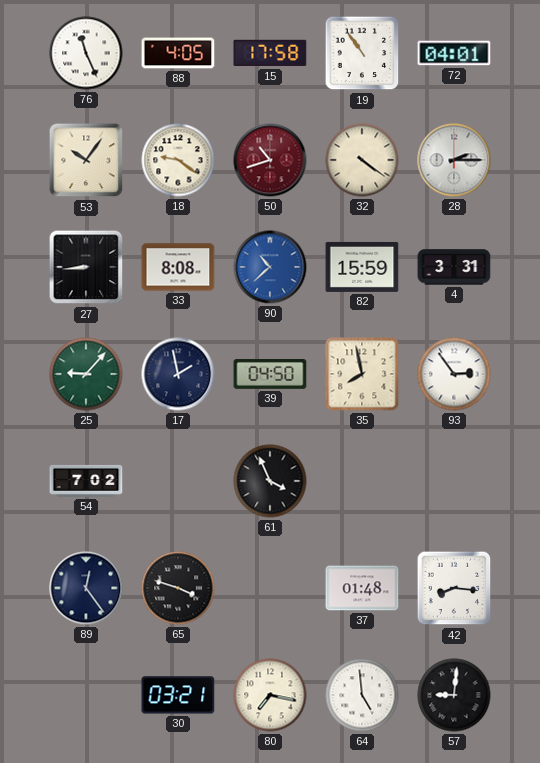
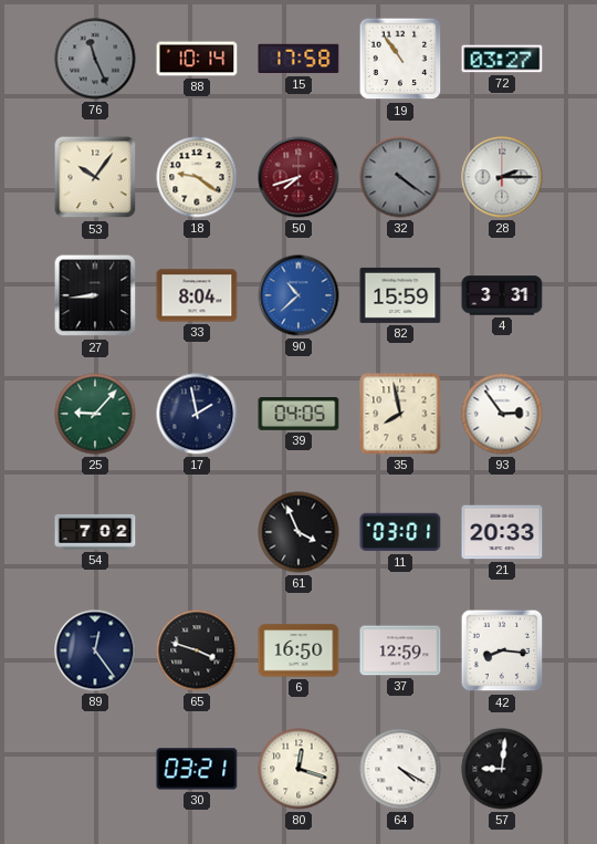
76 dial: white -> grey
88: 4:05 -> 10:14
72: 04:01 -> 03:27
50: 10:42 -> 7:42
32 dial: cream -> grey
33: 8:08 -> 8:04
39: 04:50 -> 04:05
11: none -> 03:01
21: none -> 20:33
6: none -> 16:50
37: 01:48 -> 12:59
80: 7:17 -> 12:18
64: 4:59 -> 4:20
